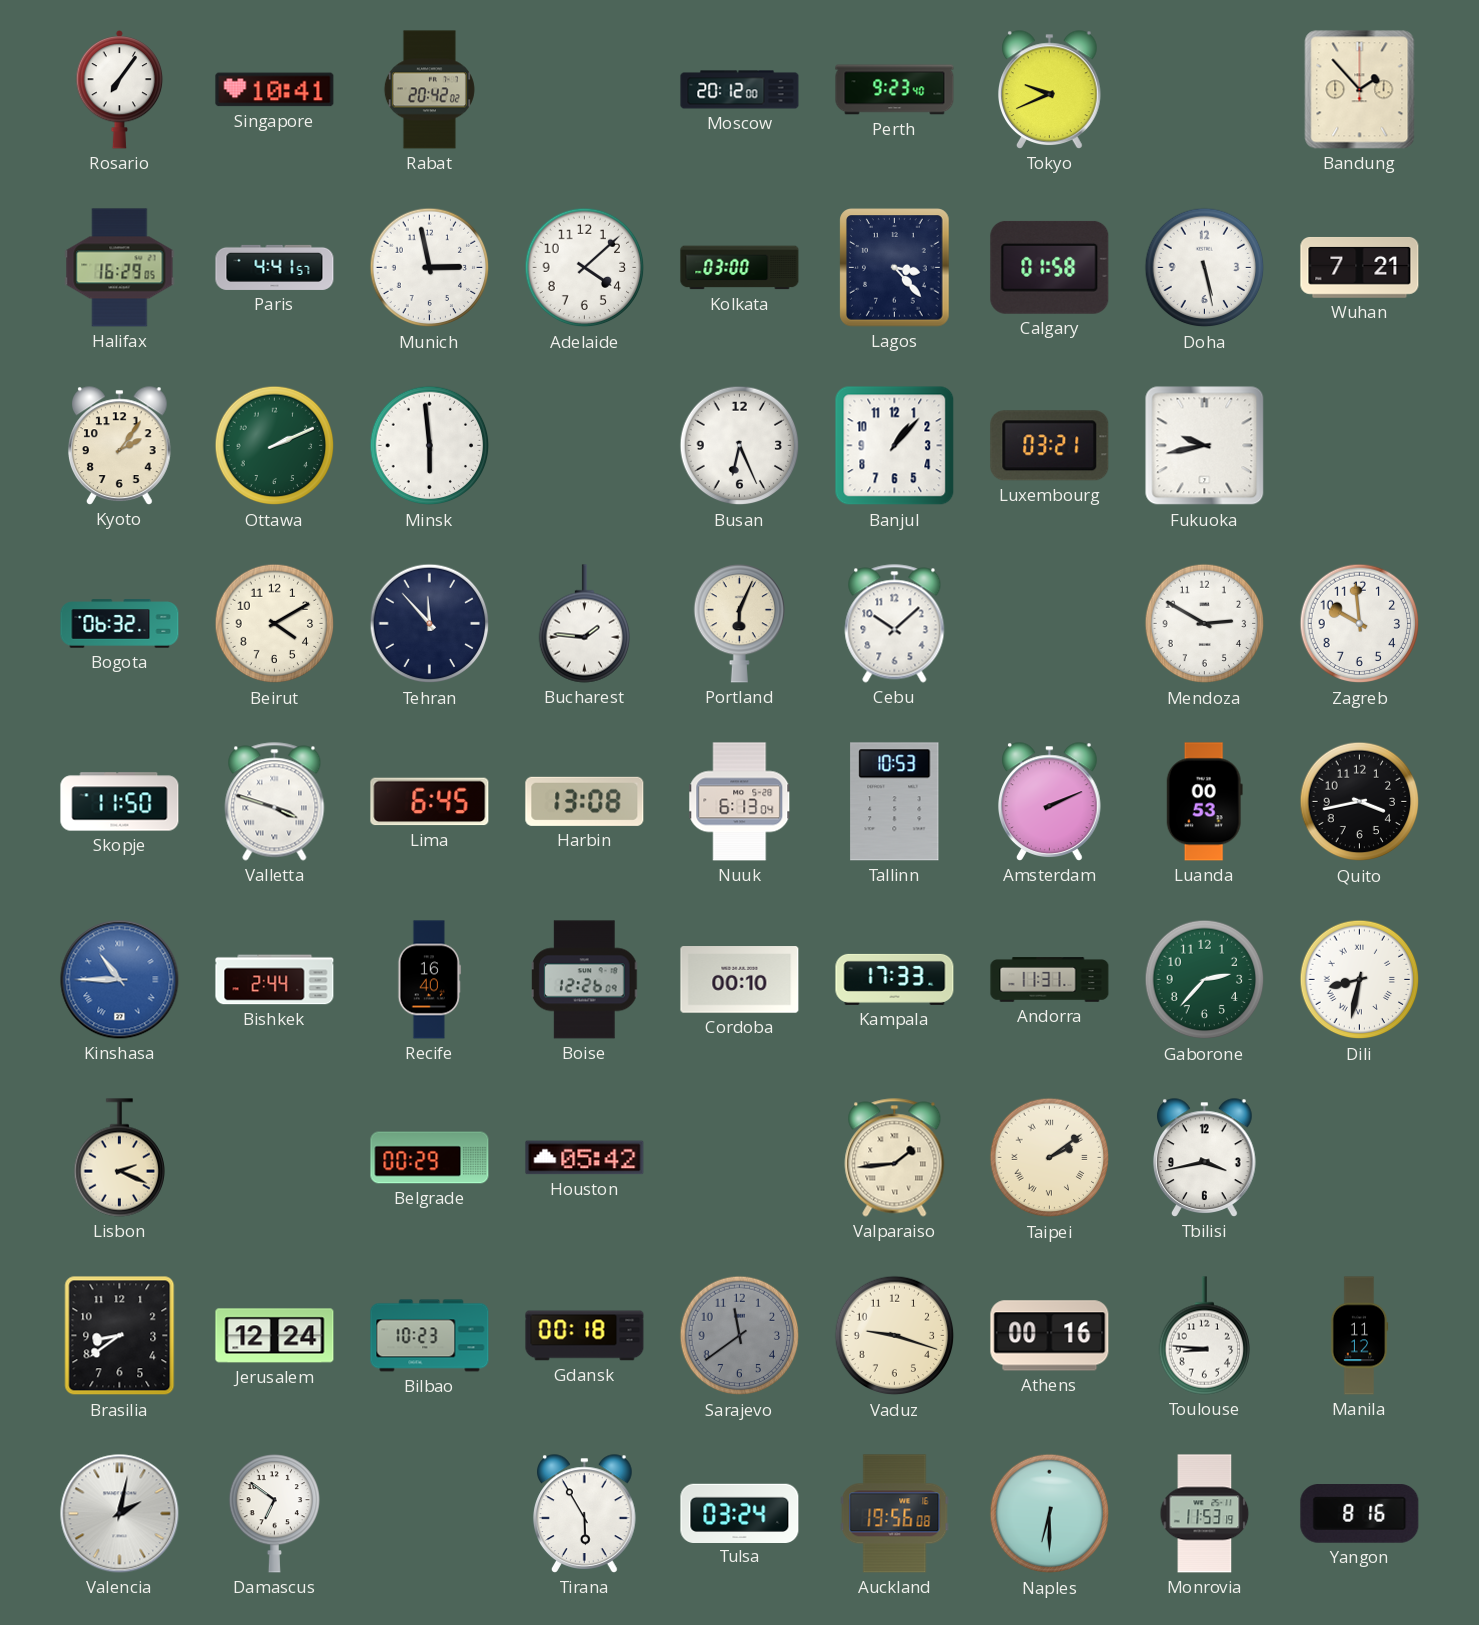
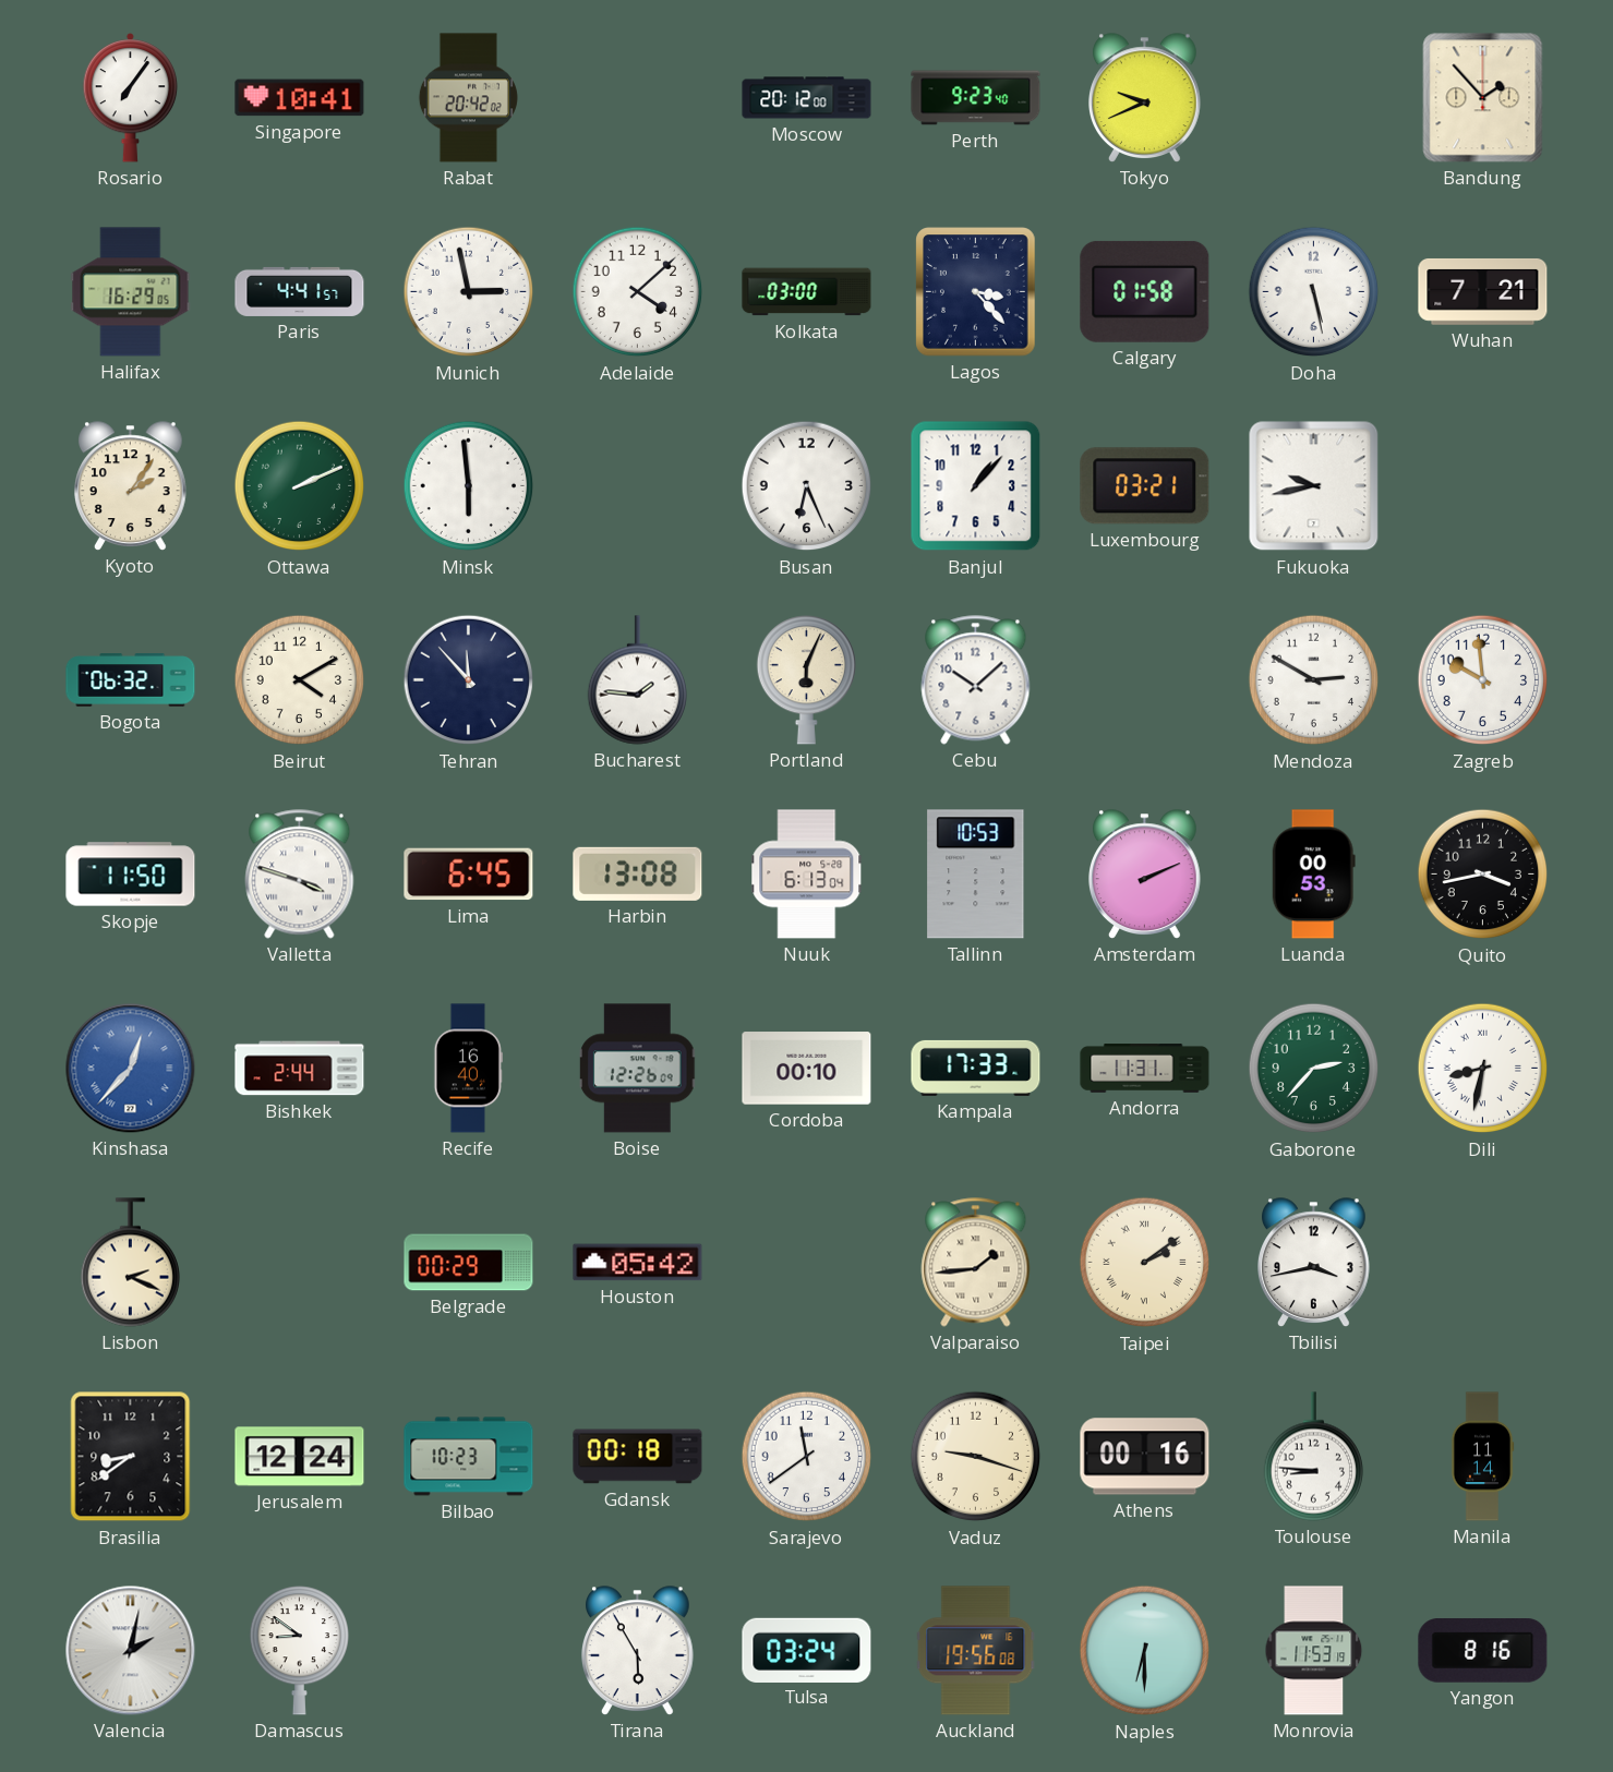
Kinshasa: 10:45 -> 12:37
Sarajevo dial: grey -> white
Manila: 11:12 -> 11:14
Damascus: 6:51 -> 8:51
